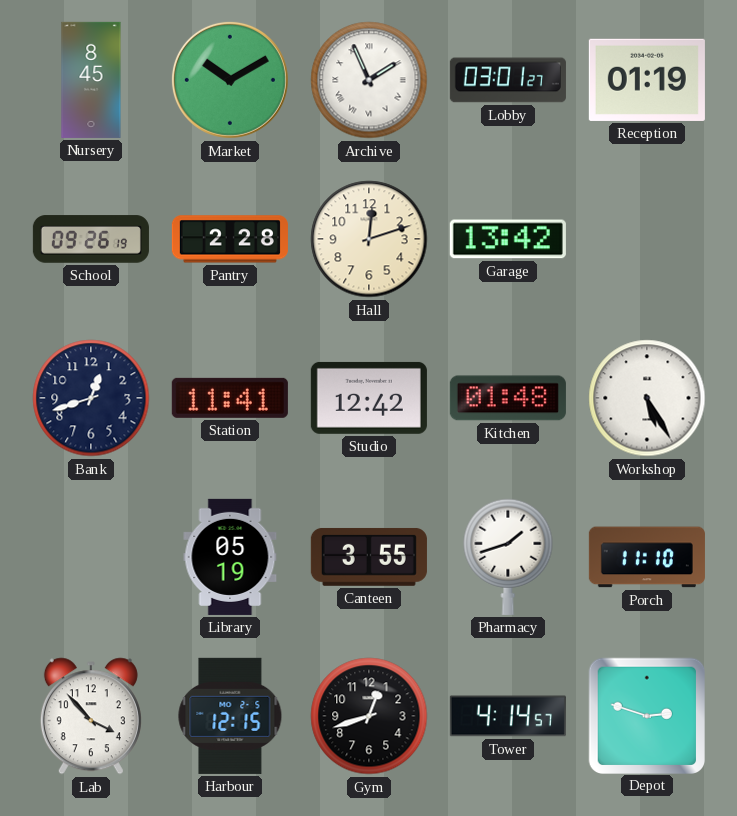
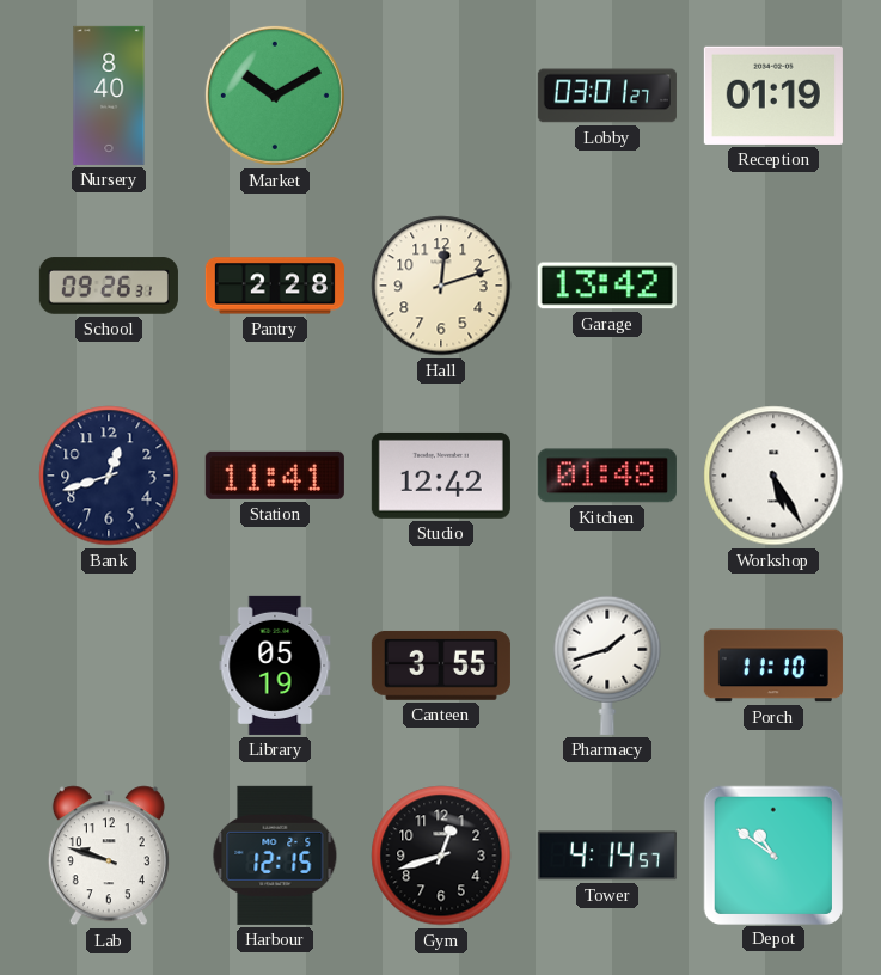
Nursery: 8:45 -> 8:40
Archive: 1:56 -> none
School: 09:26:19 -> 09:26:31
Lab: 3:53 -> 9:48
Depot: 2:48 -> 10:51
